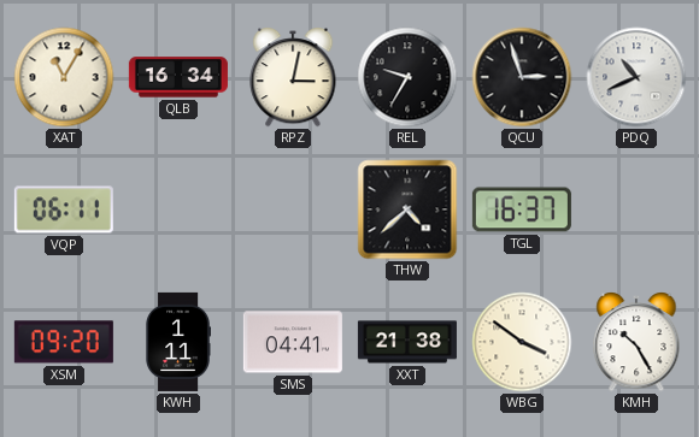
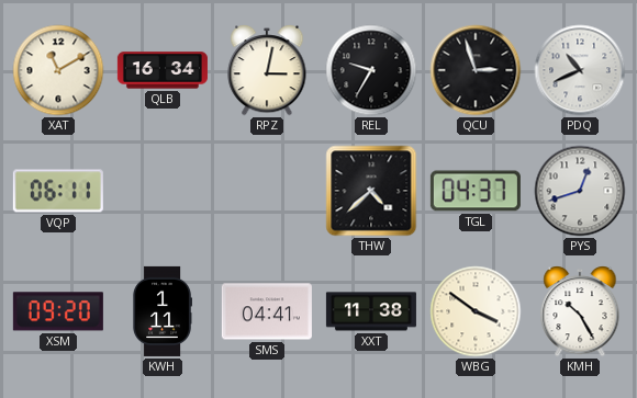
XAT: 11:05 -> 11:10
TGL: 16:37 -> 04:37
PYS: none -> 12:42
XXT: 21:38 -> 11:38
